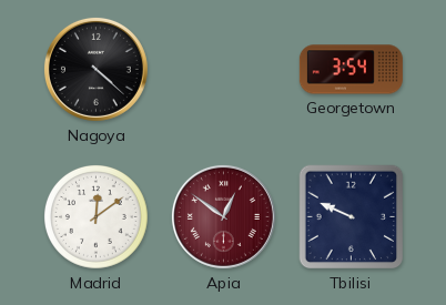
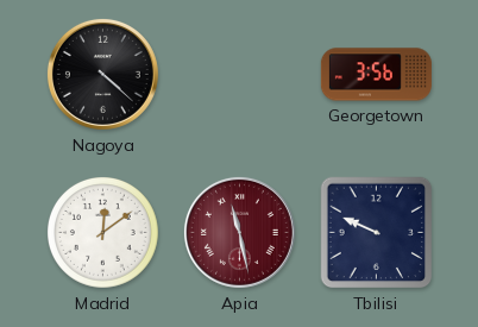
Georgetown: 3:54 -> 3:56
Apia: 12:51 -> 11:28
